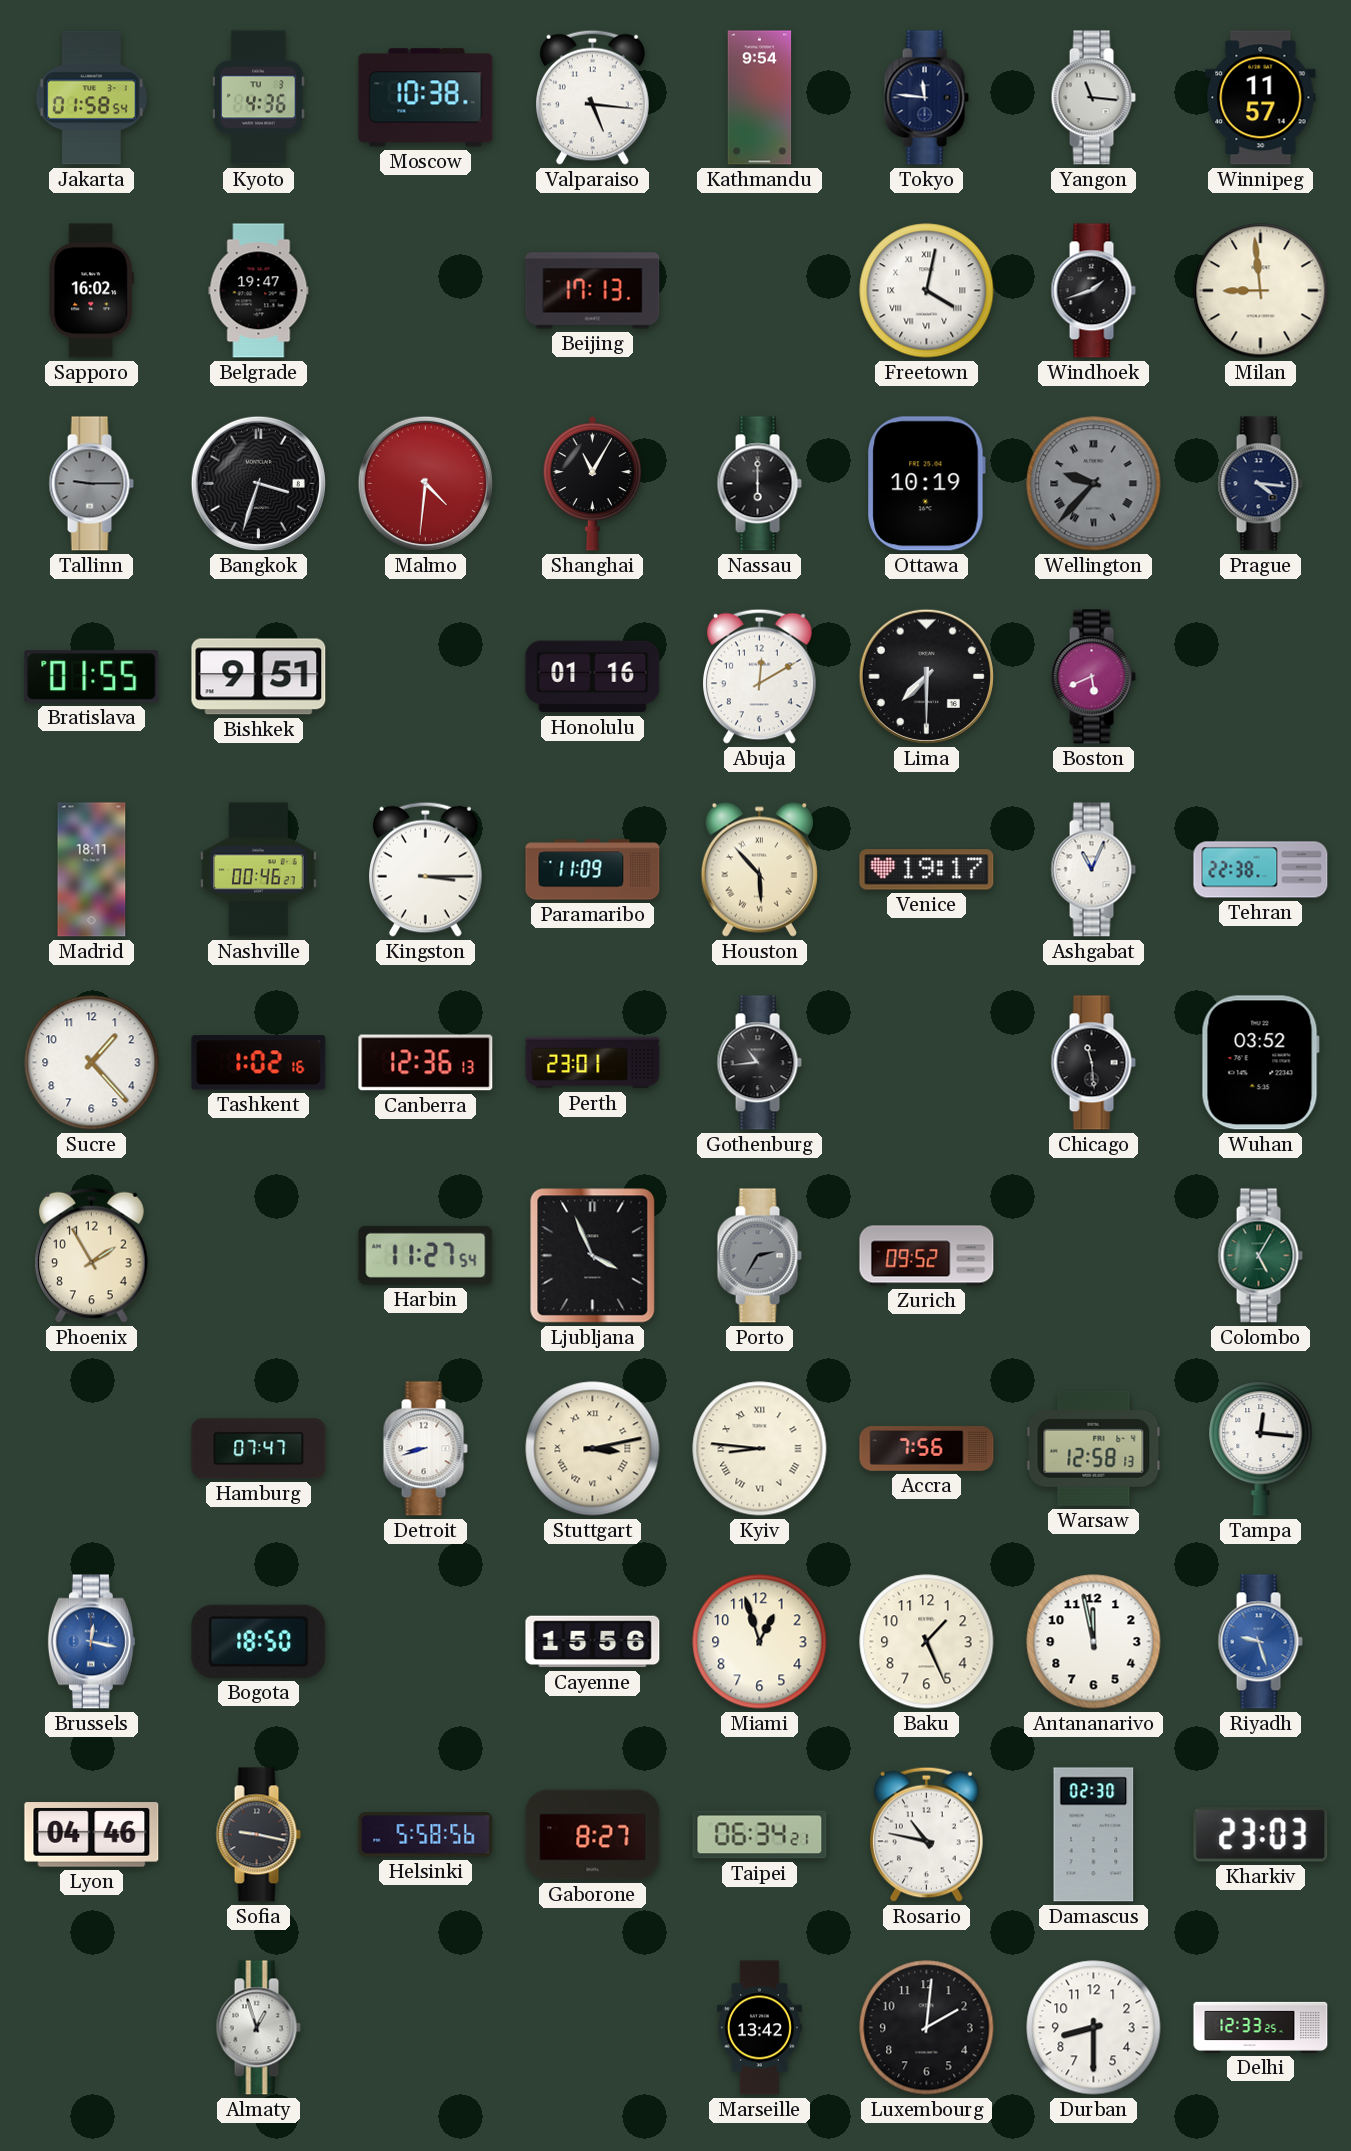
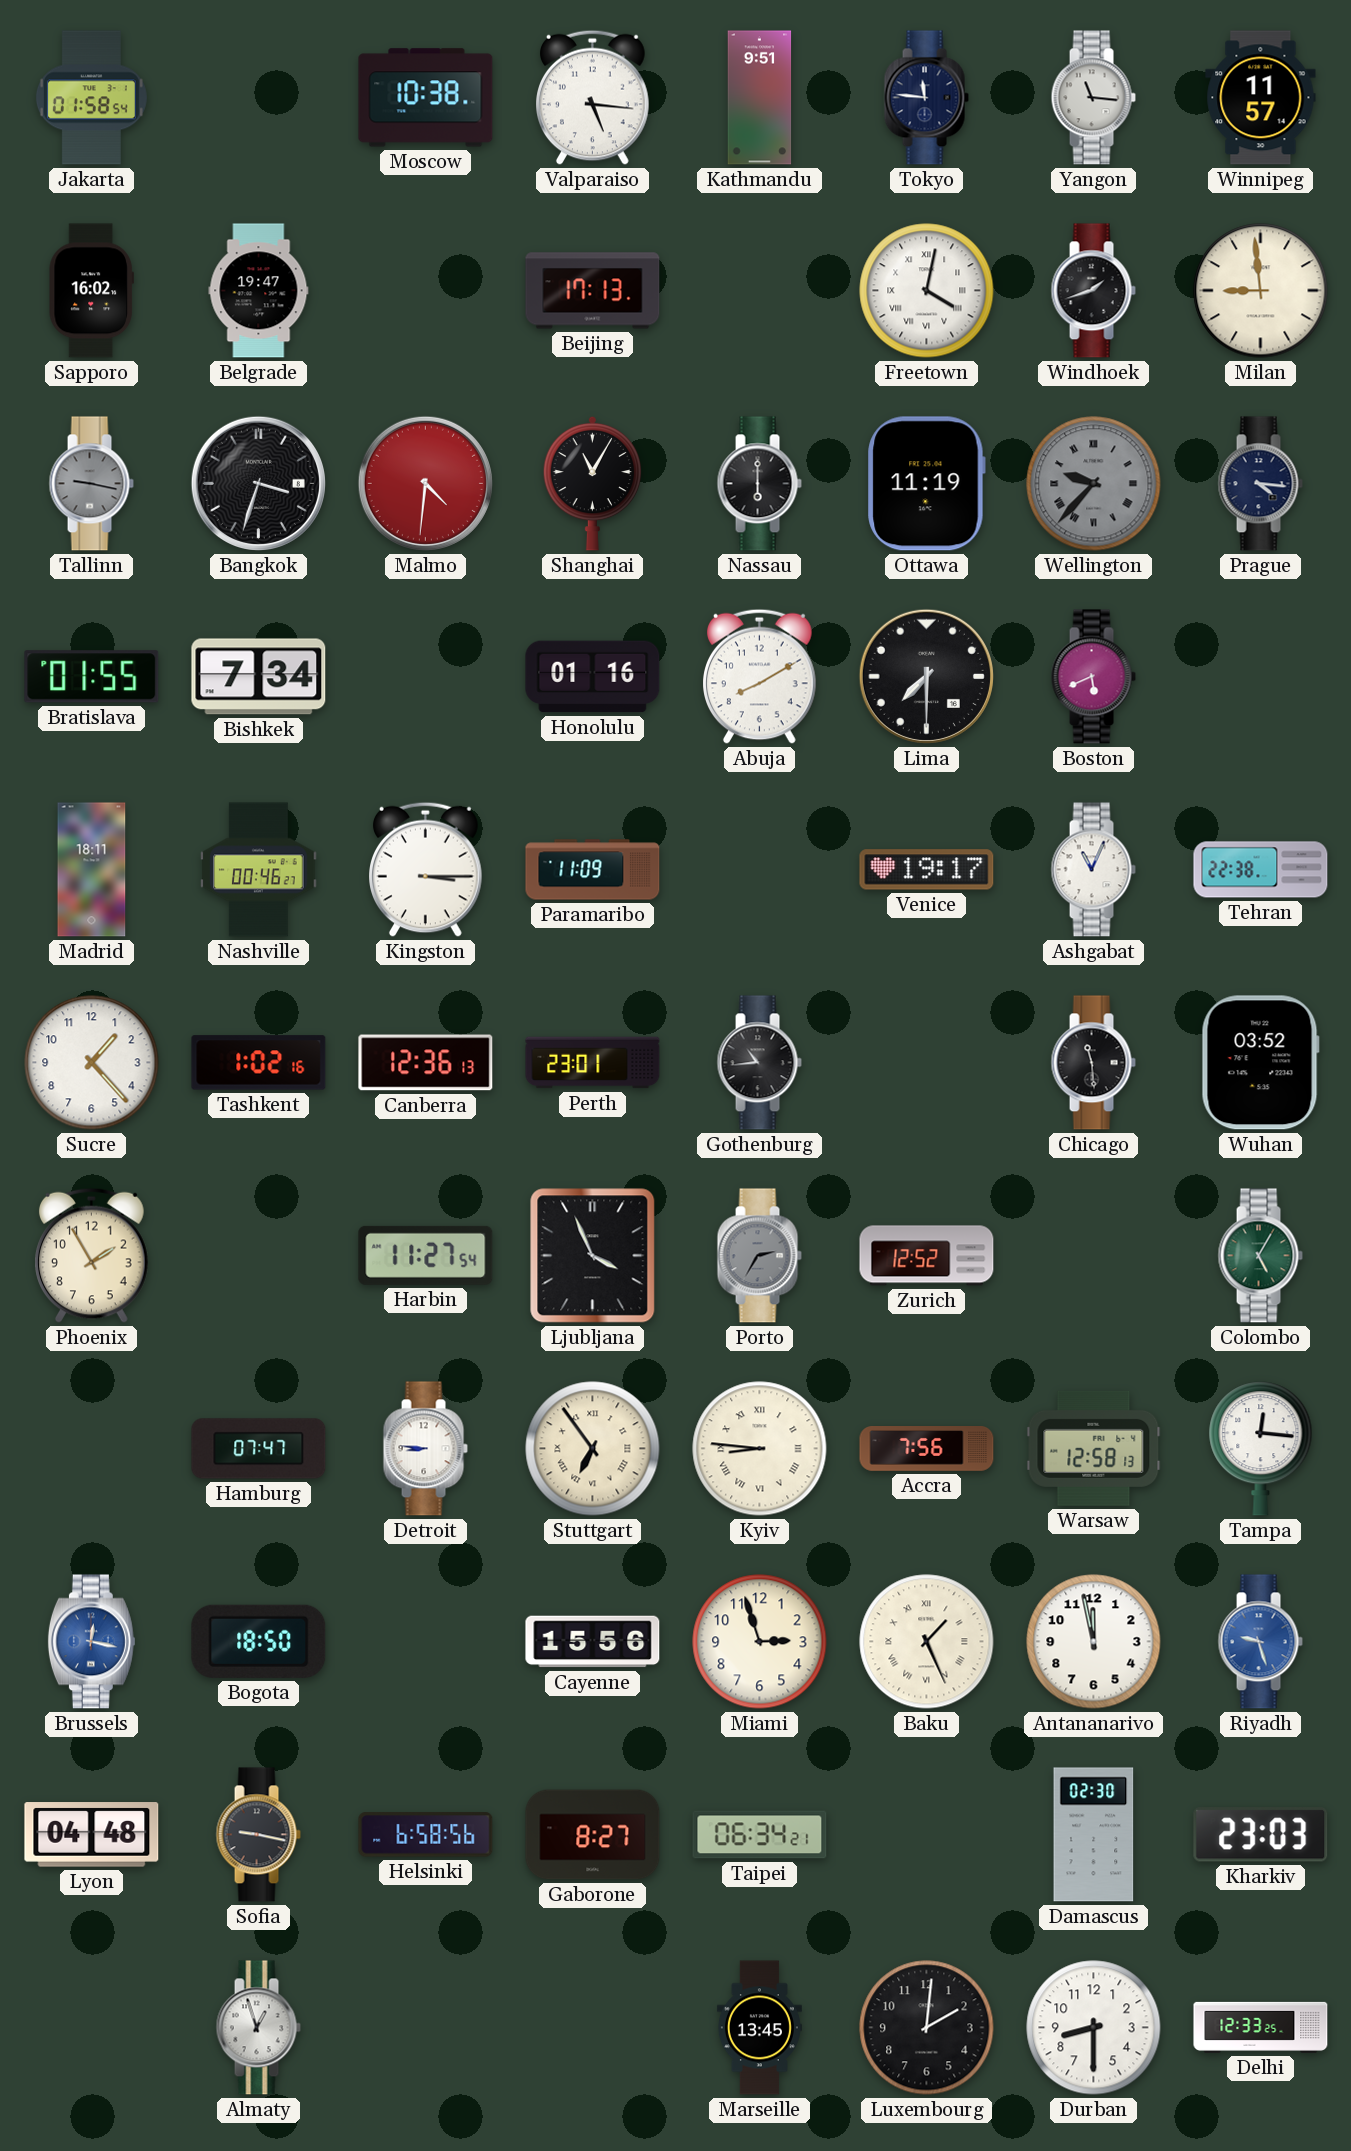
Kyoto: 4:36 -> none
Kathmandu: 9:54 -> 9:51
Tallinn: 9:15 -> 9:17
Ottawa: 10:19 -> 11:19
Bishkek: 9:51 -> 7:34
Abuja: 12:10 -> 8:10
Houston: 5:53 -> none
Zurich: 09:52 -> 12:52
Detroit: 8:42 -> 8:46
Stuttgart: 3:13 -> 6:54
Miami: 12:57 -> 2:57
Baku numerals: Arabic -> Roman
Lyon: 04:46 -> 04:48
Helsinki: 5:58 -> 6:58
Rosario: 10:47 -> none
Marseille: 13:42 -> 13:45
